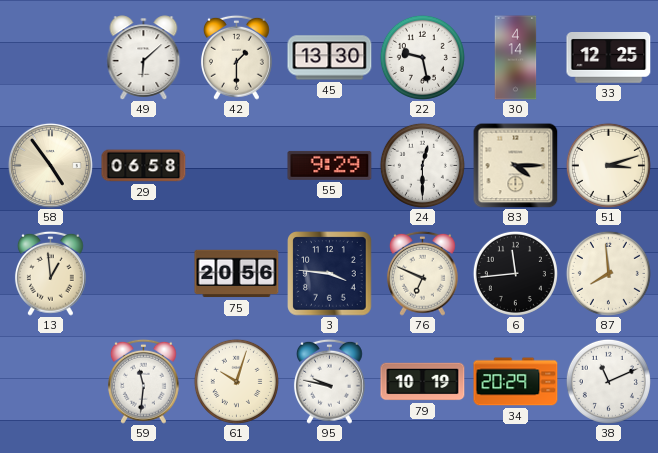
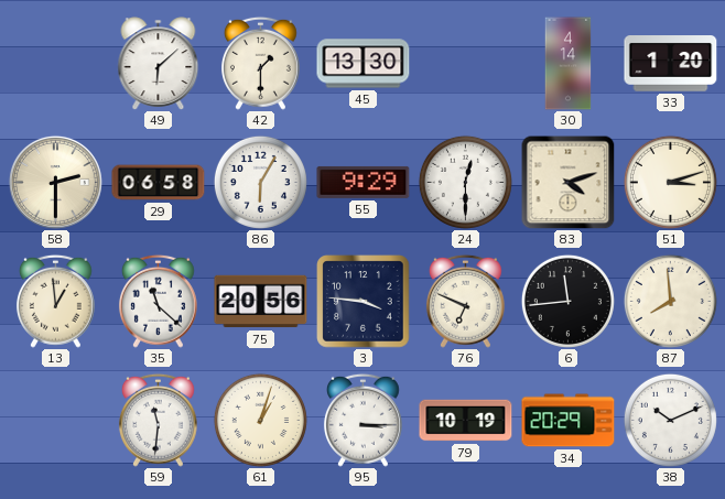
22: 9:28 -> none
33: 12:25 -> 1:20
58: 4:54 -> 2:30
86: none -> 6:05
83: 4:15 -> 4:12
35: none -> 11:22
61: 10:03 -> 1:03
95: 9:47 -> 3:15
38: 11:11 -> 10:11
